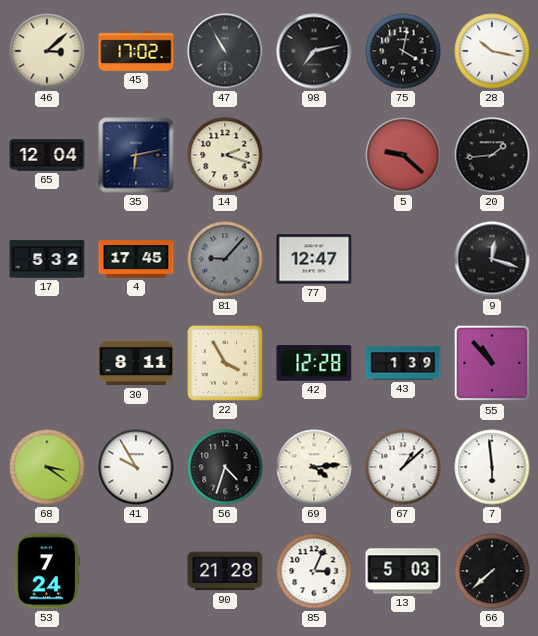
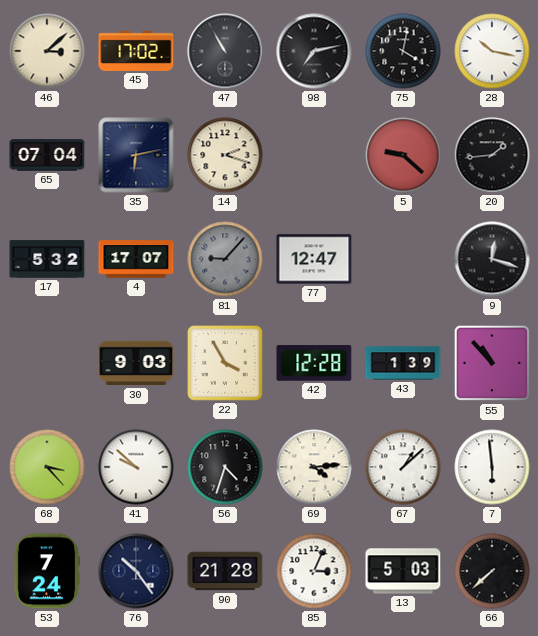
65: 12:04 -> 07:04
4: 17:45 -> 17:07
30: 8:11 -> 9:03
68: 3:21 -> 3:23
41: 9:55 -> 9:52
76: none -> 10:24
